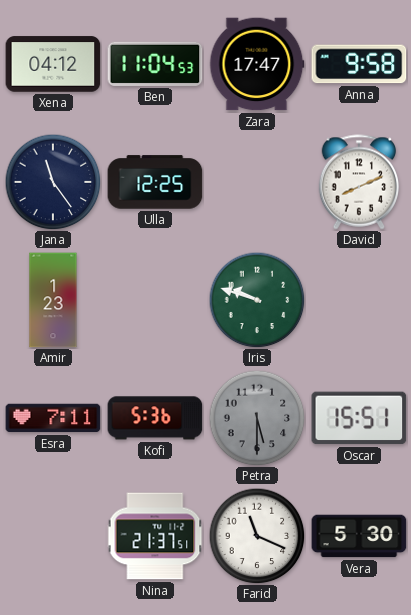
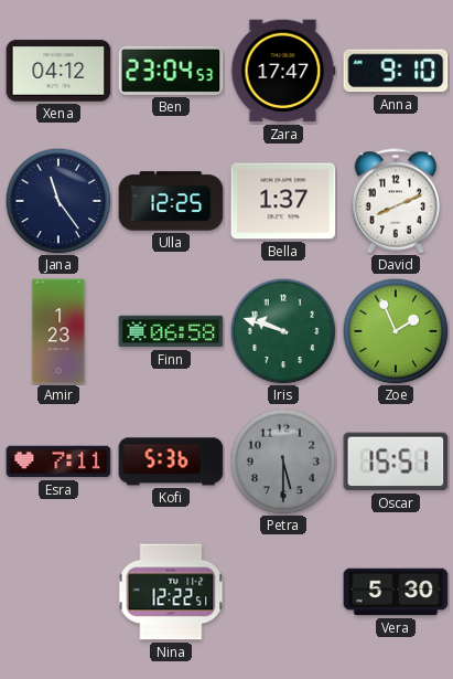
Ben: 11:04 -> 23:04
Anna: 9:58 -> 9:10
Bella: none -> 1:37
Finn: none -> 06:58
Zoe: none -> 1:56
Nina: 21:37 -> 12:22
Farid: 11:19 -> none
